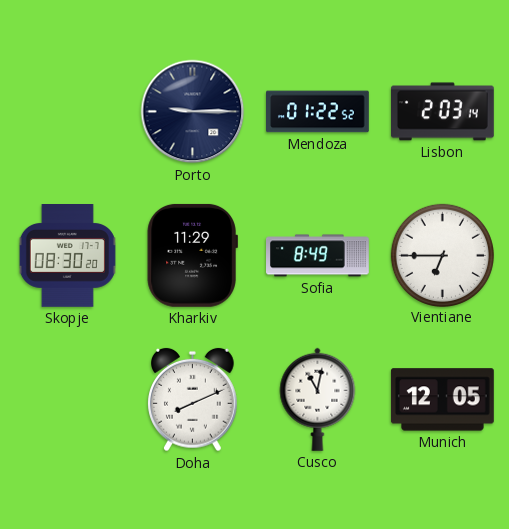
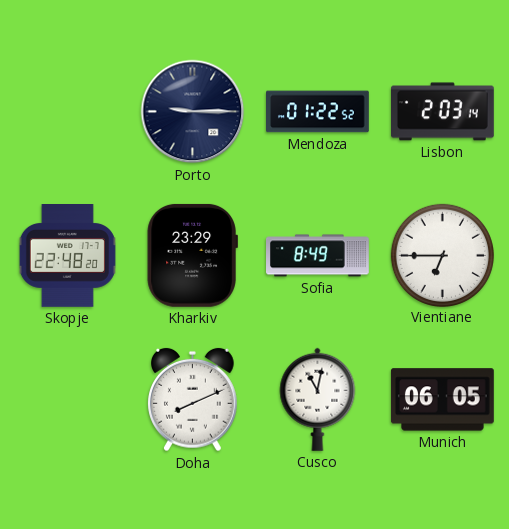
Skopje: 08:30 -> 22:48
Kharkiv: 11:29 -> 23:29
Munich: 12:05 -> 06:05
